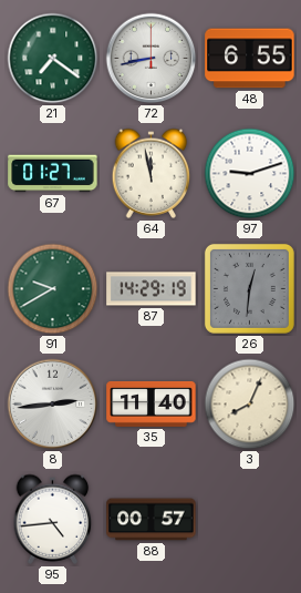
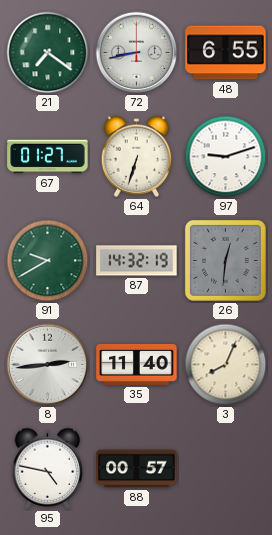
64: 11:58 -> 6:33
87: 14:29 -> 14:32
95: 4:44 -> 4:47
